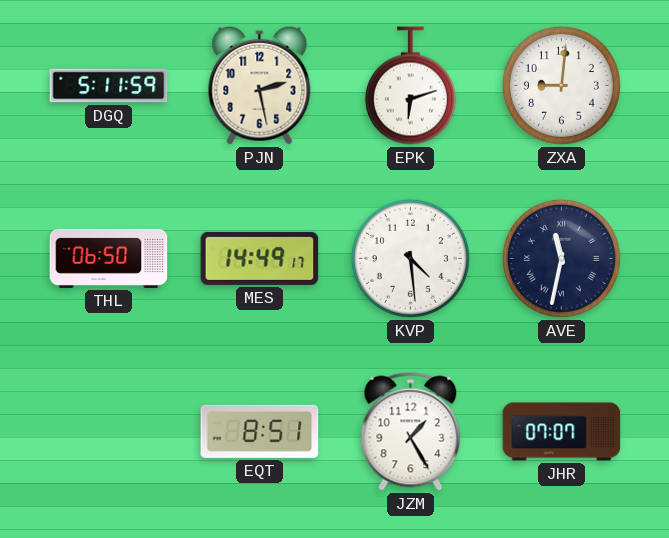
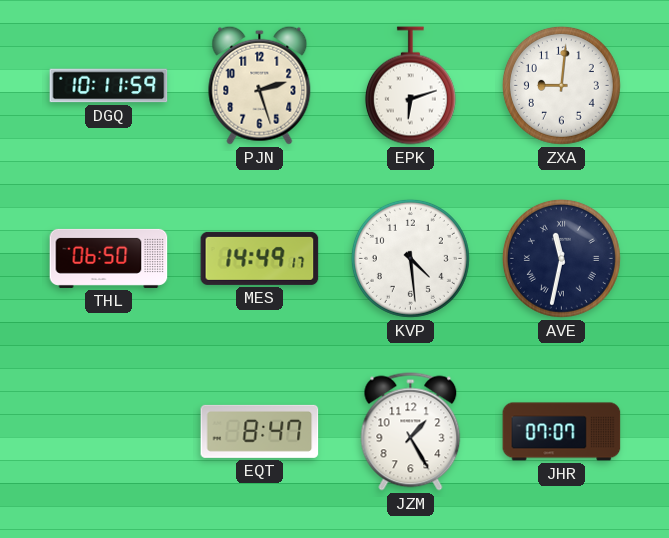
DGQ: 5:11 -> 10:11
PJN: 2:28 -> 2:27
EQT: 8:51 -> 8:47
